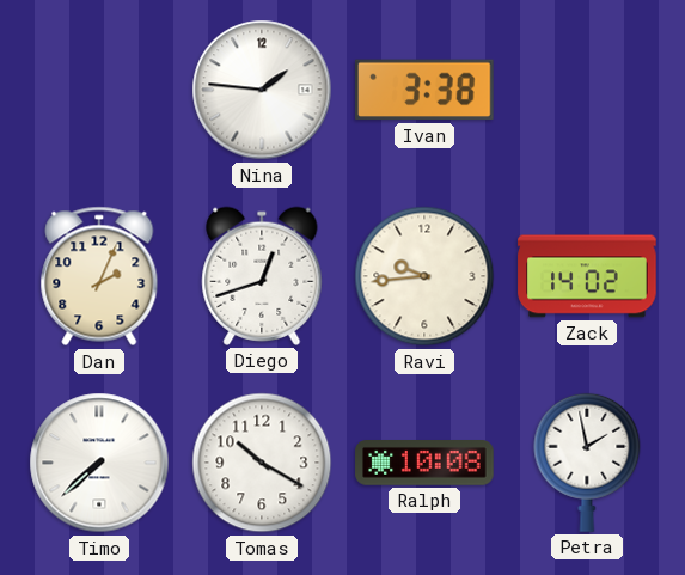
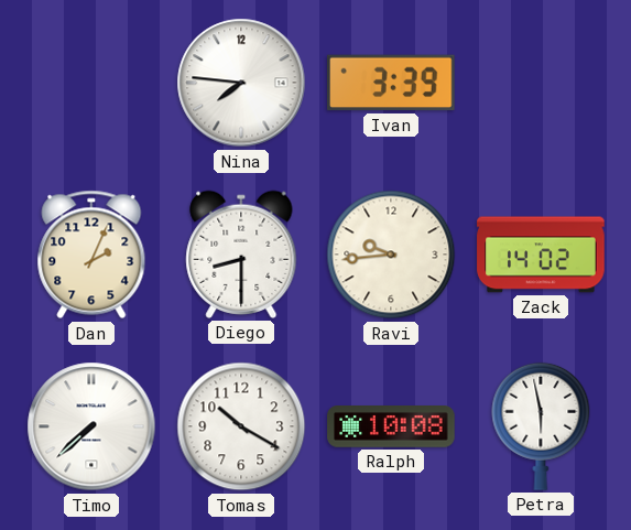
Nina: 1:46 -> 7:46
Ivan: 3:38 -> 3:39
Diego: 12:42 -> 8:30
Petra: 1:58 -> 5:58
